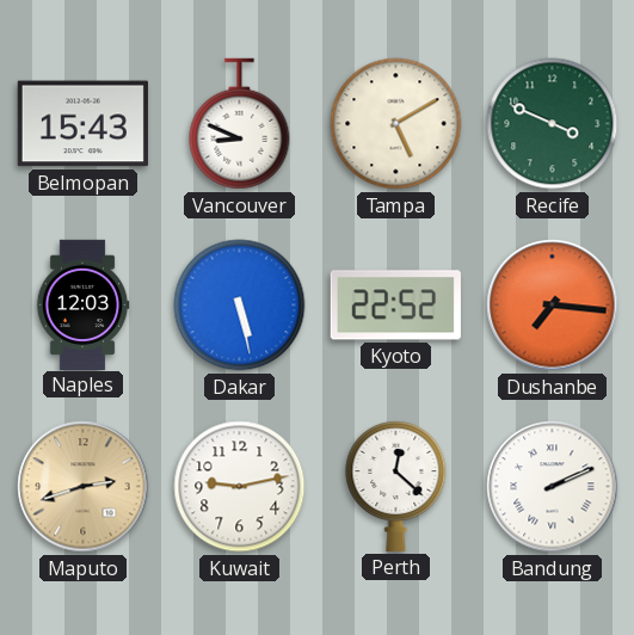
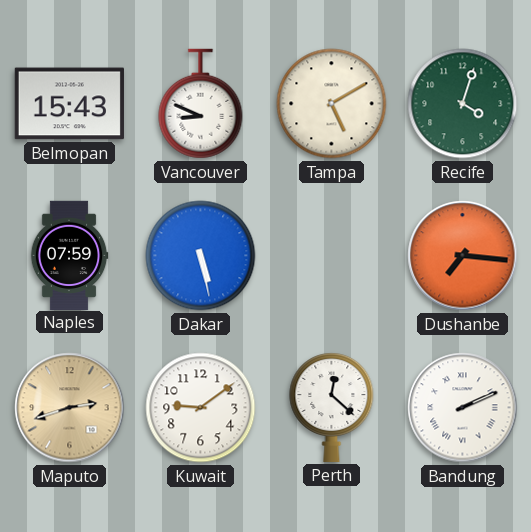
Recife: 3:49 -> 4:03
Naples: 12:03 -> 07:59
Kyoto: 22:52 -> none
Kuwait: 9:13 -> 9:09
